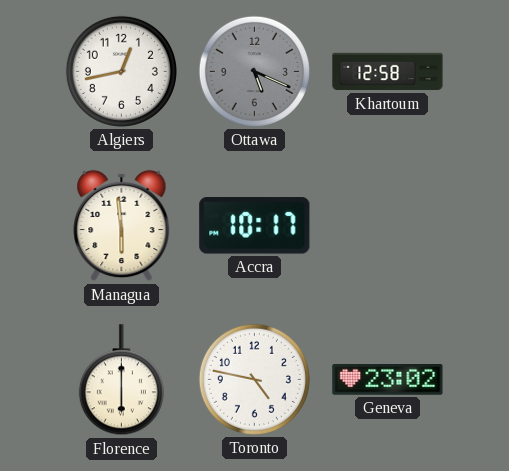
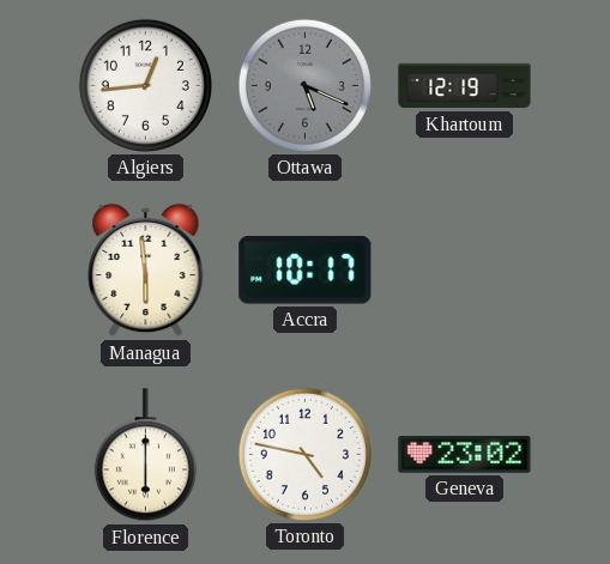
Algiers: 12:43 -> 12:44
Khartoum: 12:58 -> 12:19
